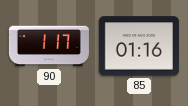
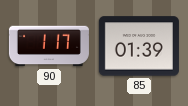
85: 01:16 -> 01:39
